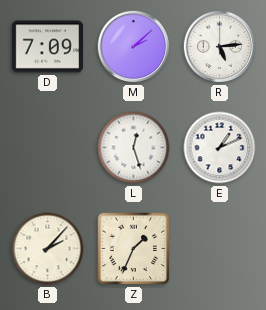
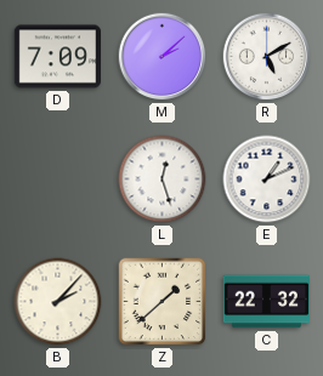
R: 5:14 -> 5:10
Z: 1:34 -> 1:38
C: none -> 22:32
